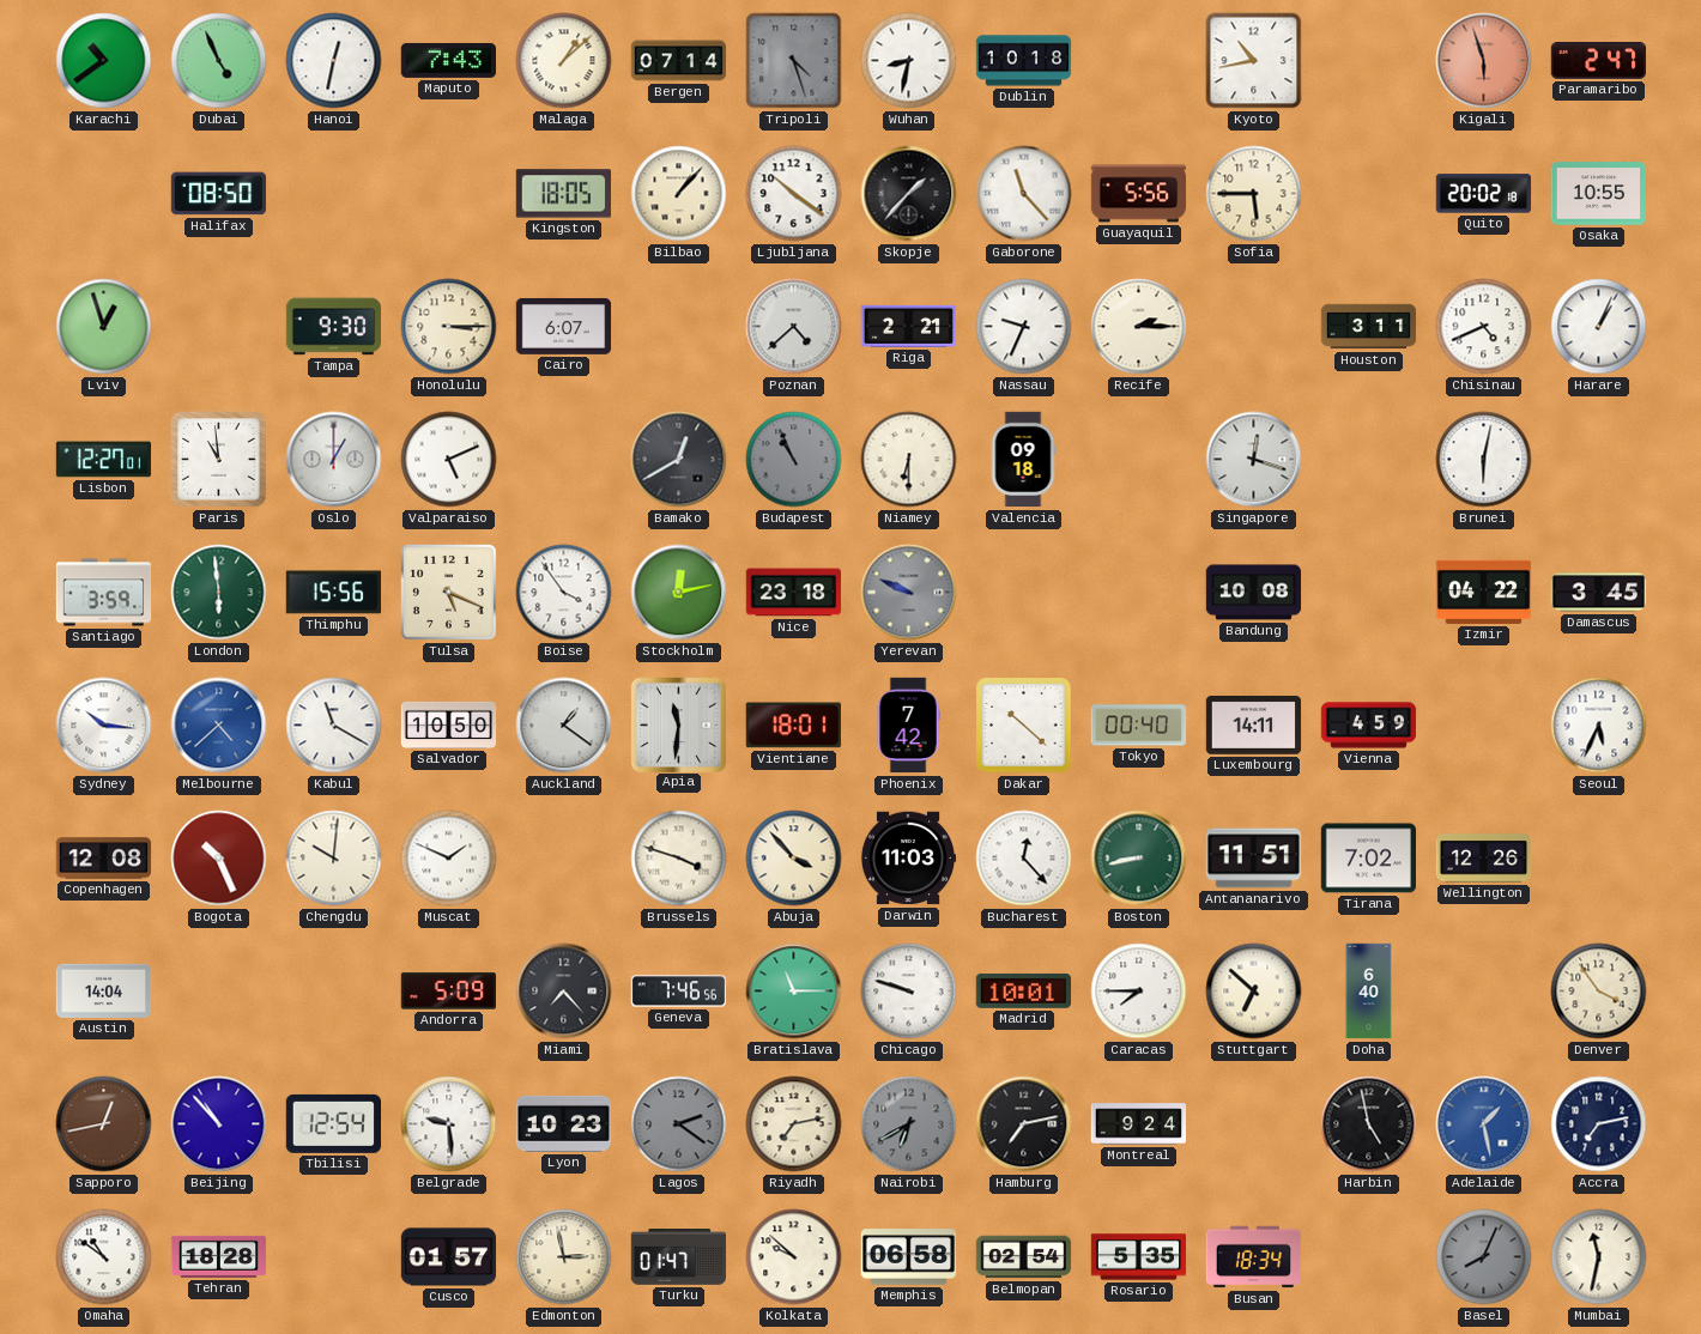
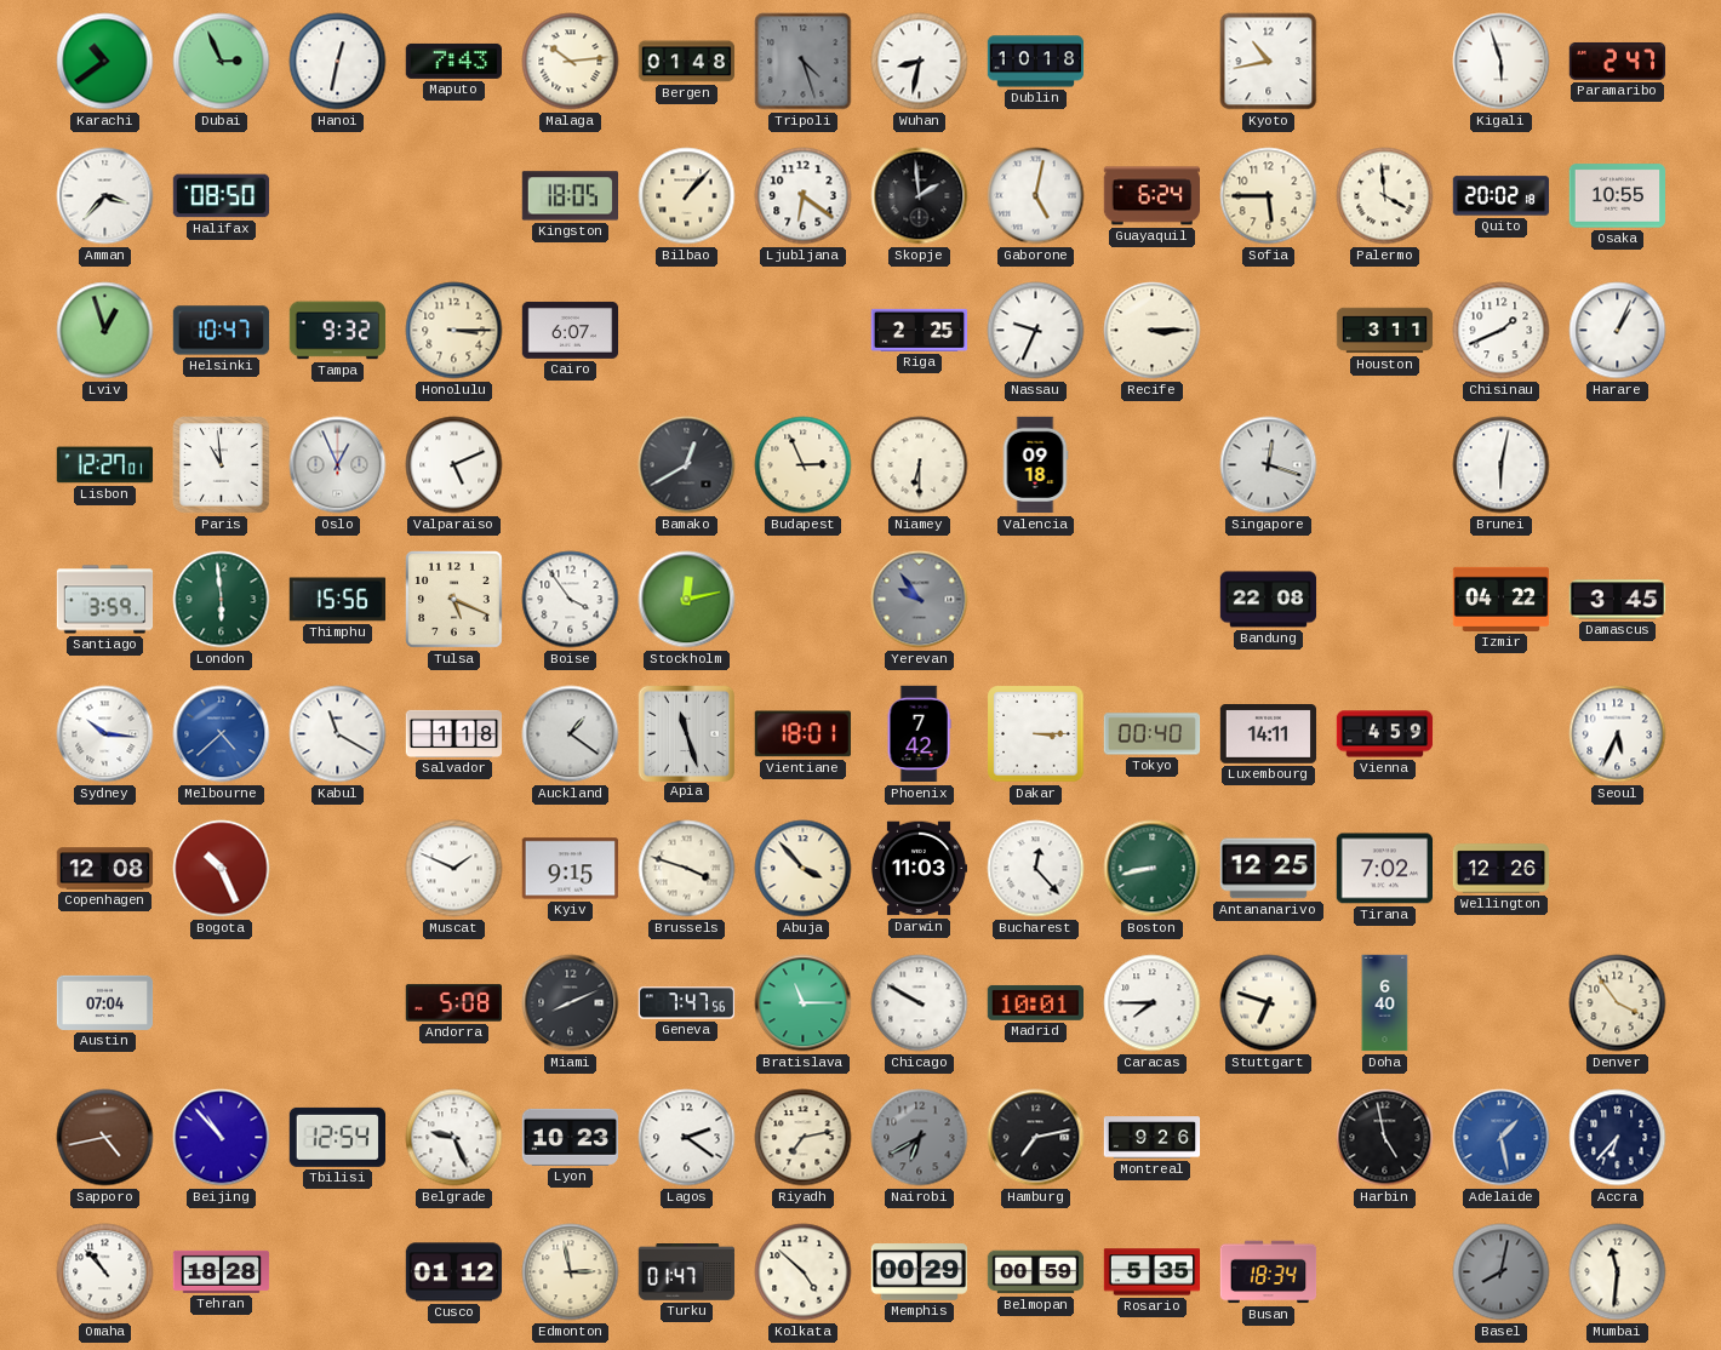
Dubai: 4:56 -> 2:56
Malaga: 1:08 -> 10:14
Bergen: 07:14 -> 01:48
Kigali dial: salmon -> white
Amman: none -> 3:37
Ljubljana: 10:21 -> 6:21
Skopje: 1:37 -> 1:59
Gaborone: 11:23 -> 5:02
Guayaquil: 5:56 -> 6:24
Palermo: none -> 3:59
Helsinki: none -> 10:47
Tampa: 9:30 -> 9:32
Poznan: 4:38 -> none
Riga: 2:21 -> 2:25
Recife: 2:15 -> 3:15
Chisinau: 4:41 -> 1:41
Oslo: 1:00 -> 12:56
Budapest: 10:56 -> 2:56
Budapest dial: grey -> cream
Nice: 23:18 -> none
Yerevan: 9:49 -> 9:54
Bandung: 10:08 -> 22:08
Salvador: 10:50 -> 1:18
Apia: 11:31 -> 11:27
Dakar: 10:22 -> 3:15
Chengdu: 10:01 -> none
Kyiv: none -> 9:15
Antananarivo: 11:51 -> 12:25
Austin: 14:04 -> 07:04
Andorra: 5:09 -> 5:08
Miami: 7:23 -> 8:11
Geneva: 7:46 -> 7:47
Chicago: 9:48 -> 9:50
Stuttgart: 6:52 -> 6:48
Sapporo: 12:43 -> 4:43
Belgrade: 9:29 -> 9:26
Lagos dial: grey -> white
Montreal: 9:24 -> 9:26
Accra: 7:13 -> 6:37
Omaha: 10:51 -> 10:53
Cusco: 01:57 -> 01:12
Kolkata: 9:52 -> 4:52
Memphis: 06:58 -> 00:29
Belmopan: 02:54 -> 00:59
Basel: 8:04 -> 8:02
Mumbai: 11:32 -> 11:31
